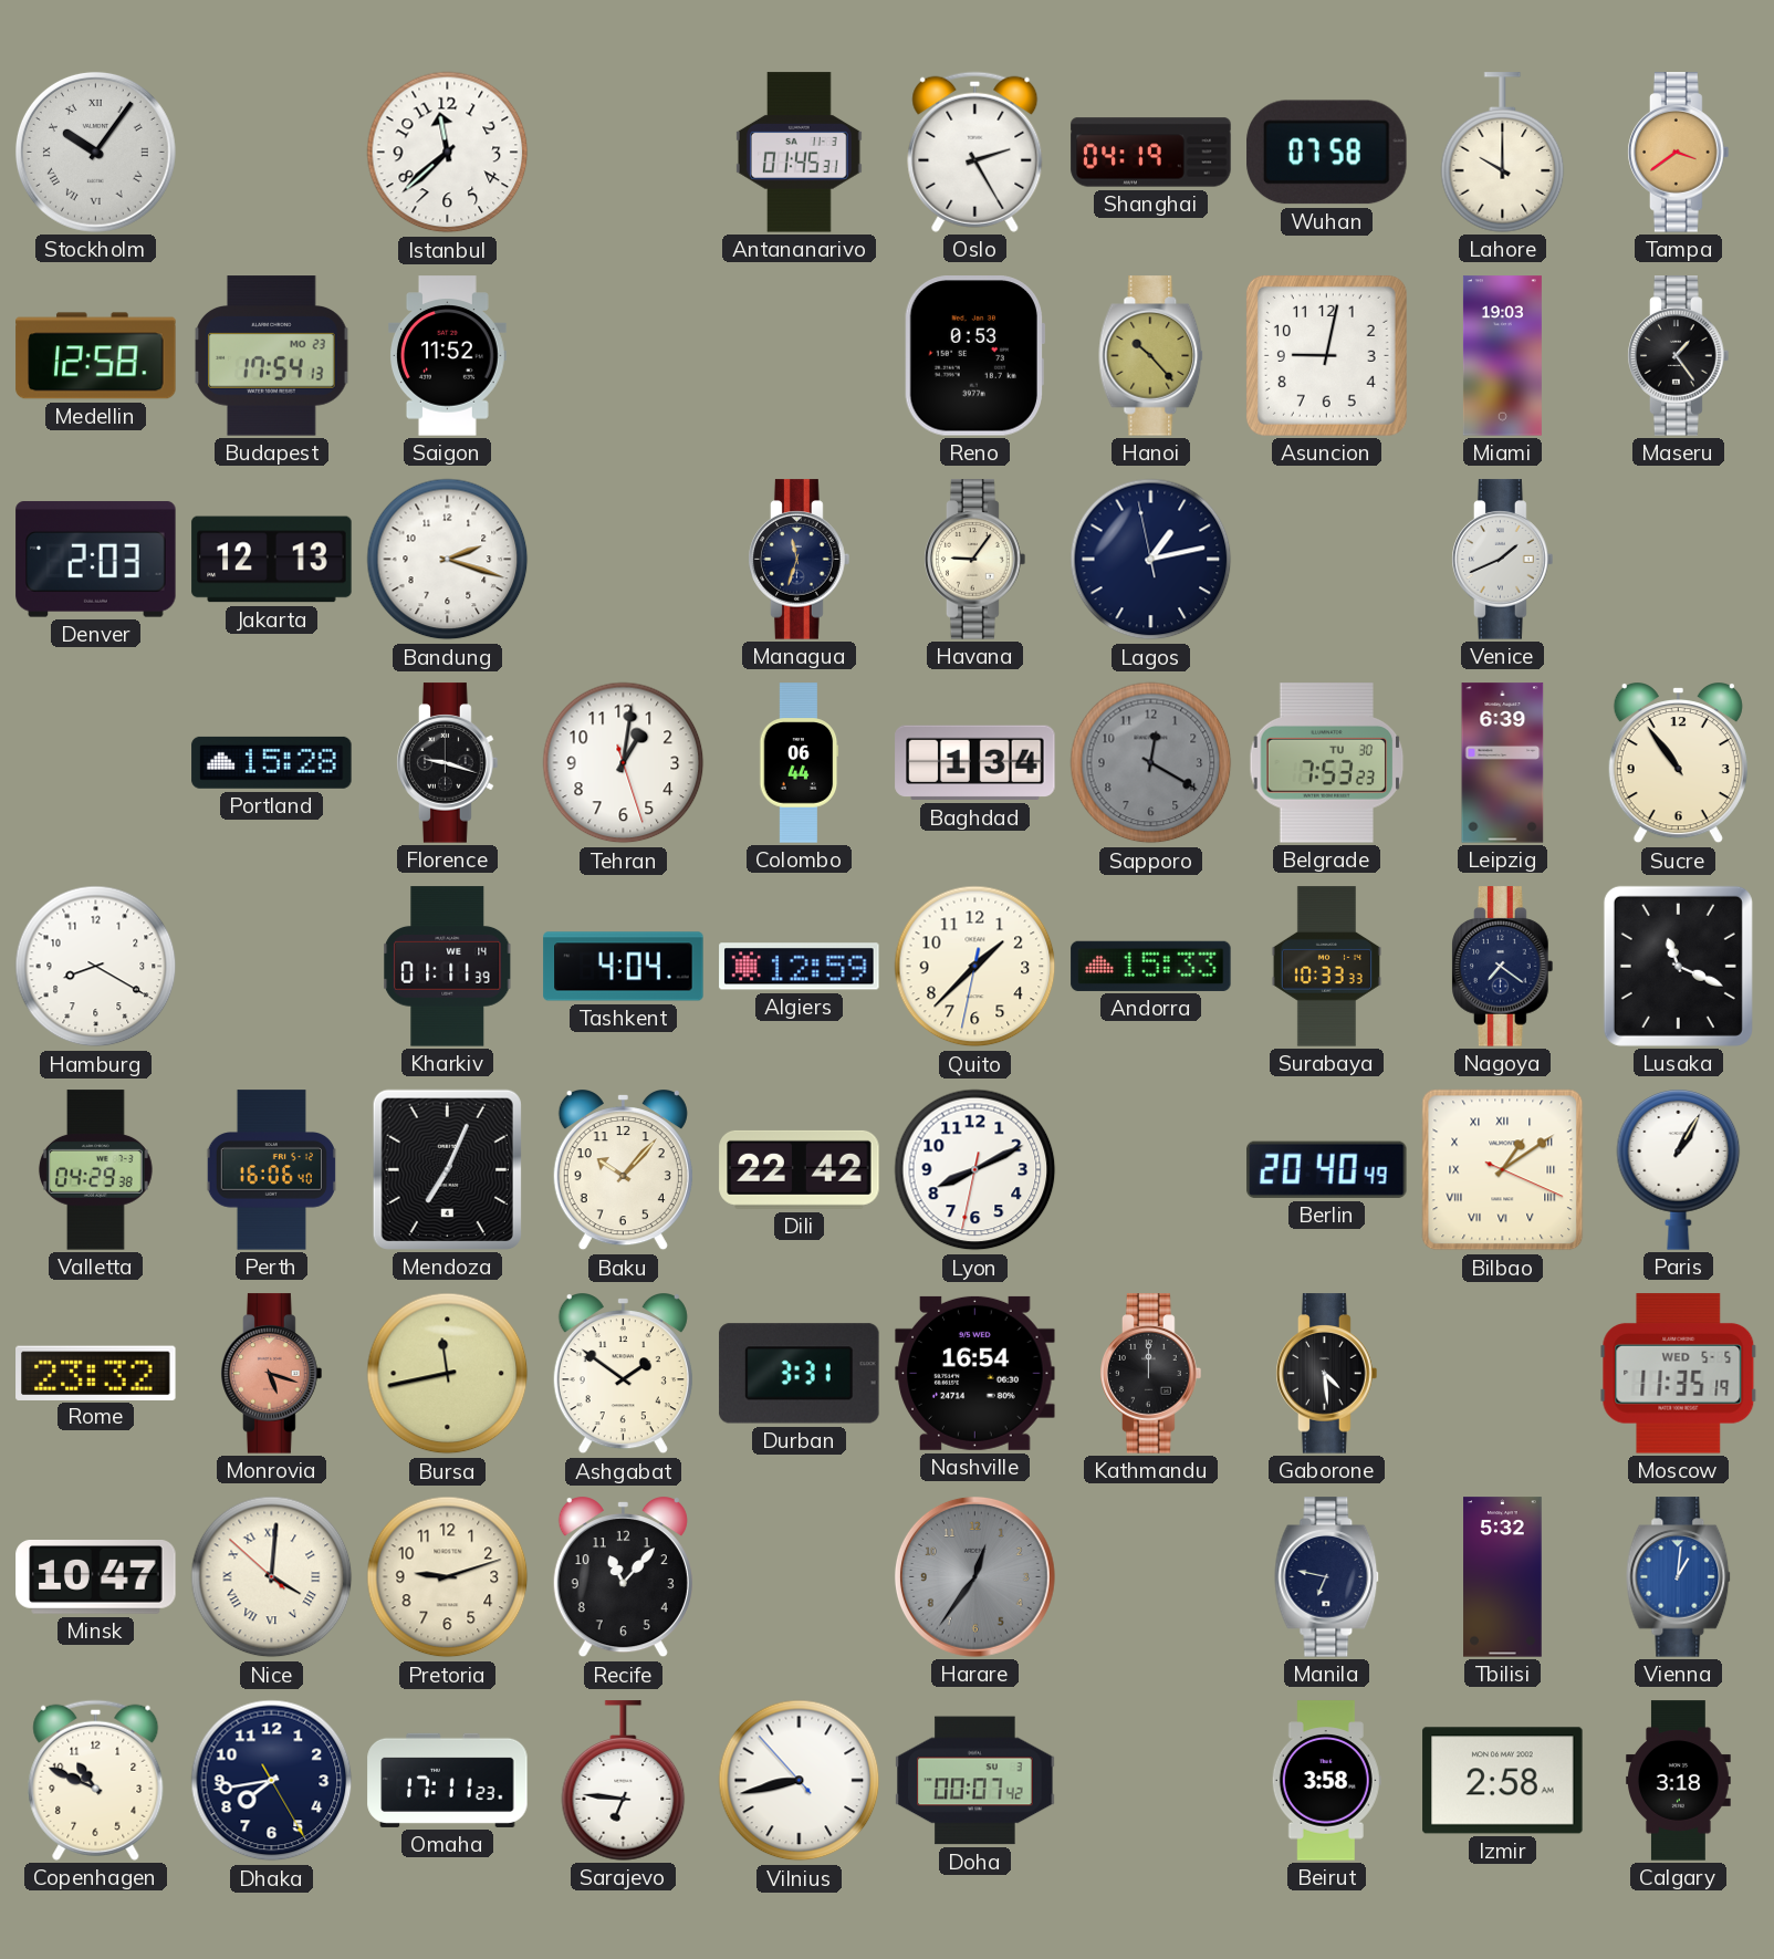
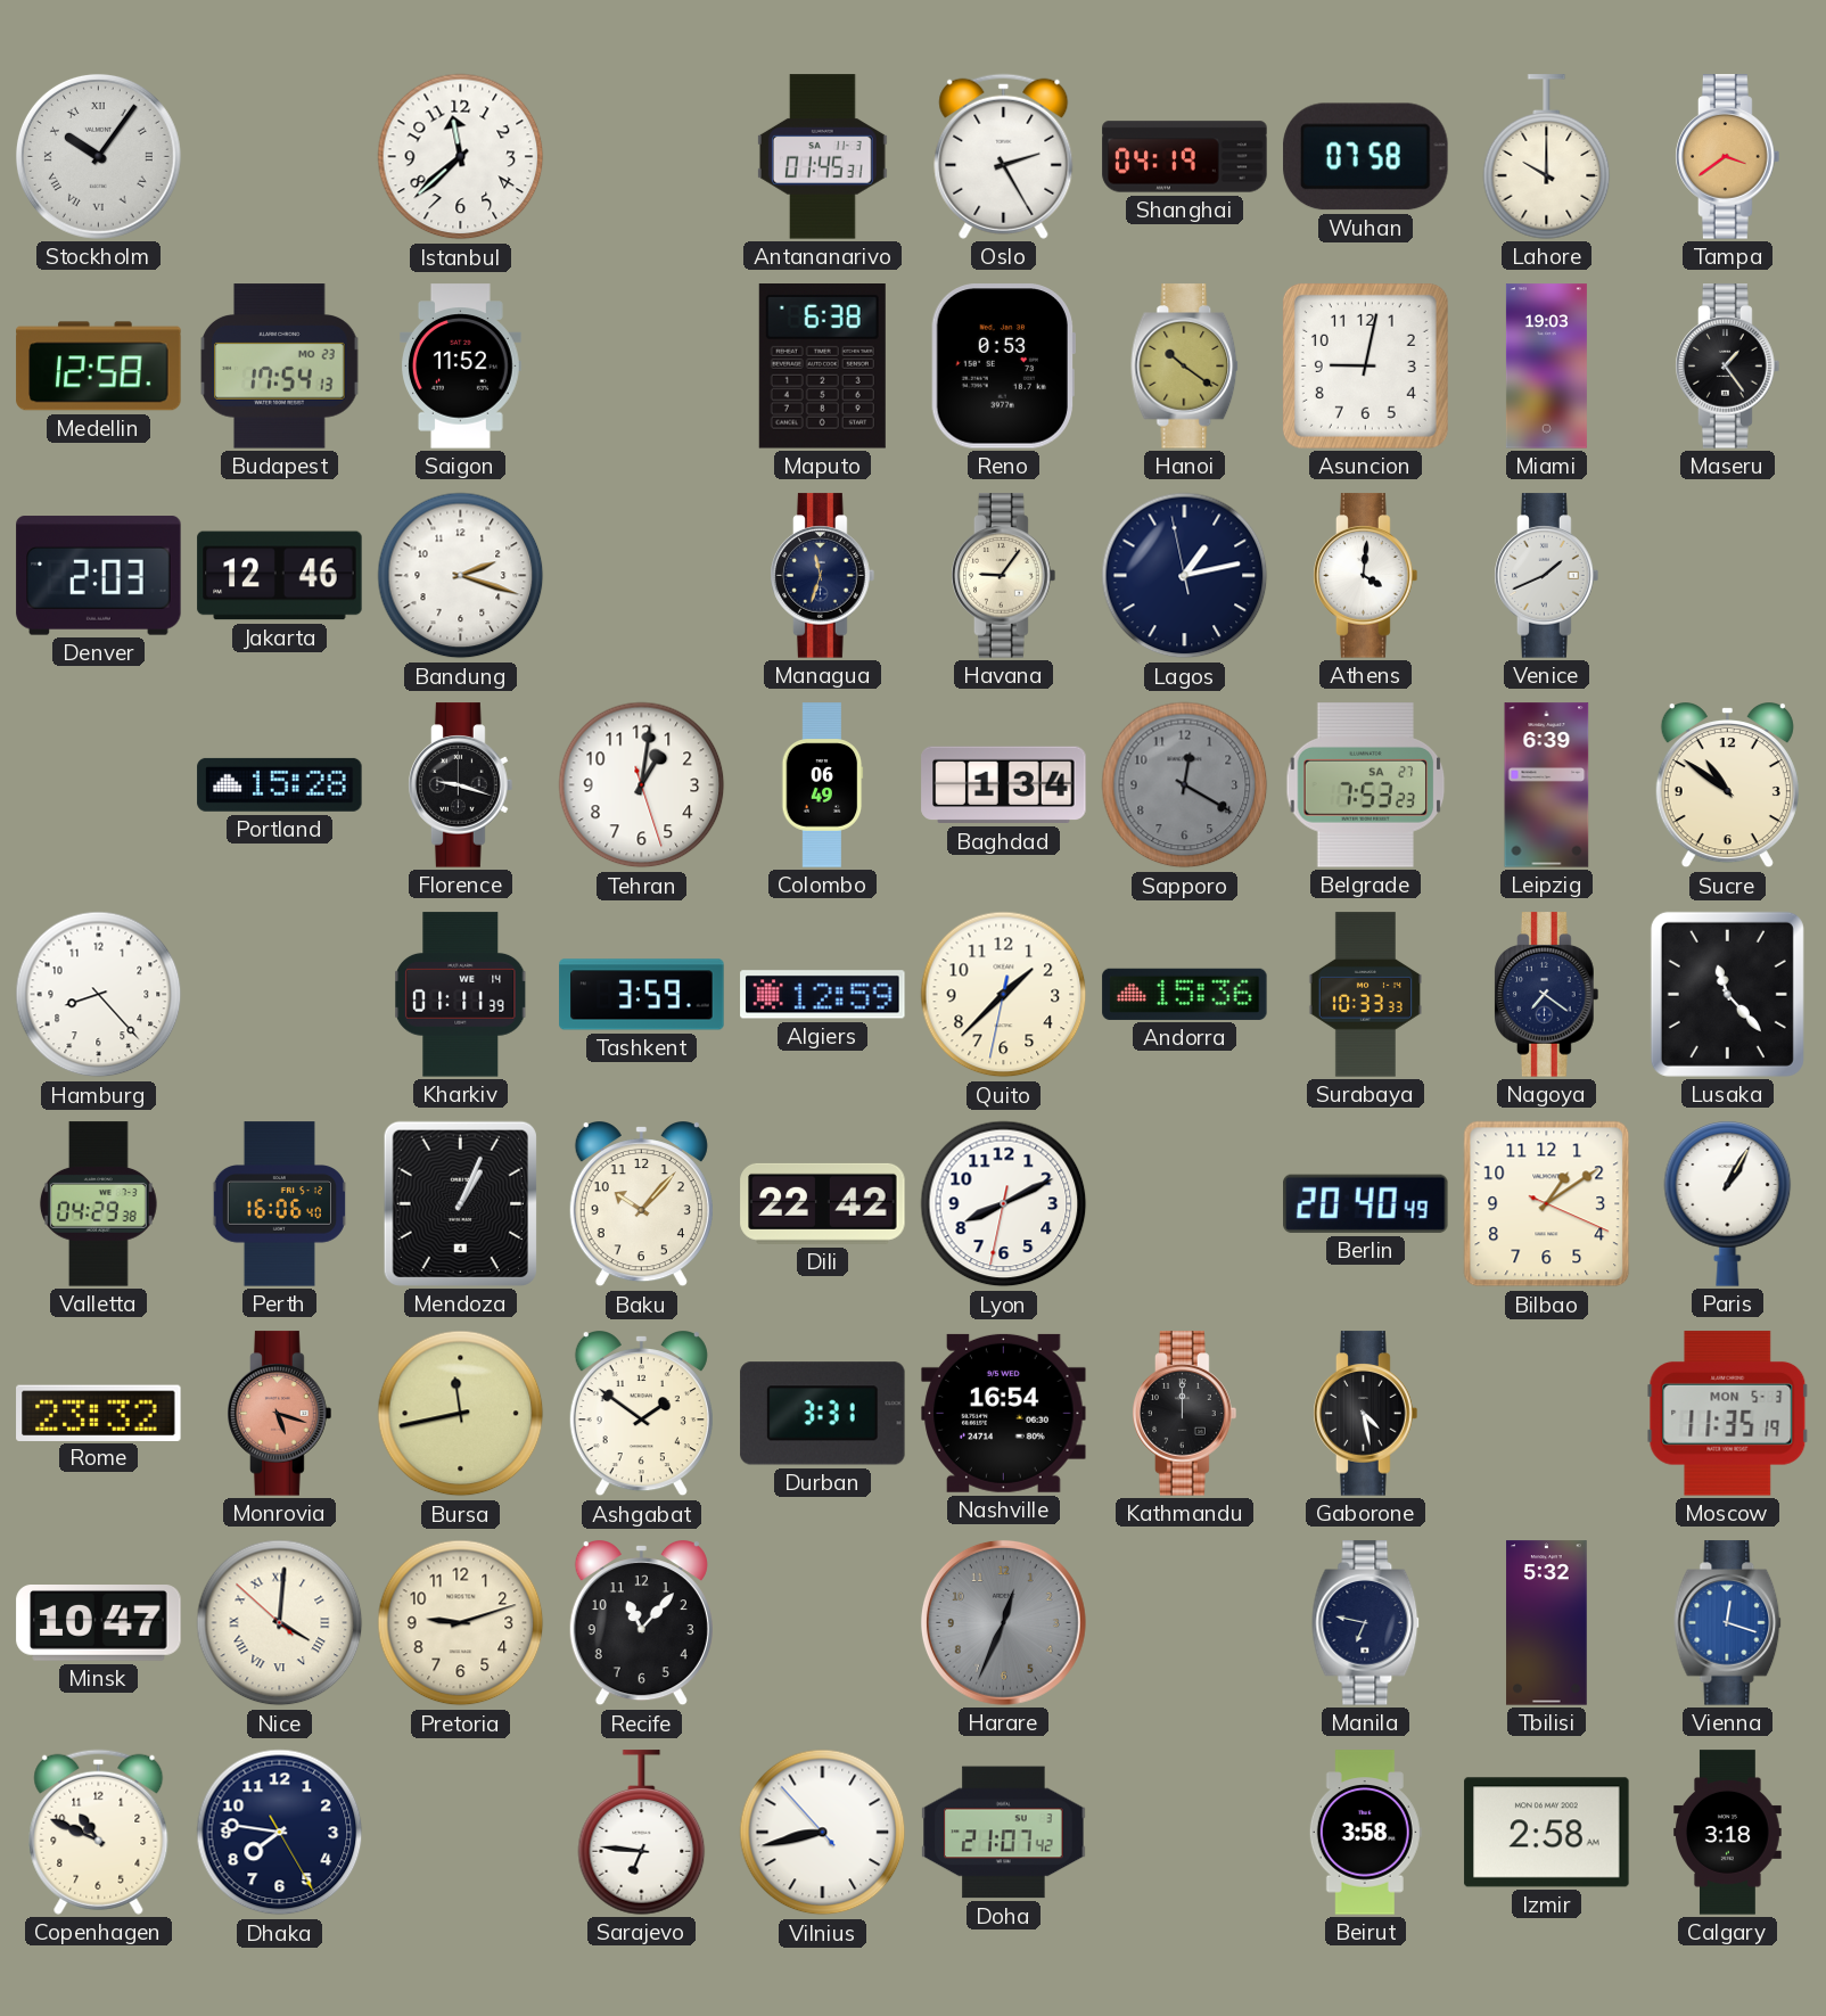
Maputo: none -> 6:38
Hanoi: 10:23 -> 10:21
Jakarta: 12:13 -> 12:46
Athens: none -> 4:01
Colombo: 06:44 -> 06:49
Belgrade date: TU 30 -> SA 27
Sucre: 10:54 -> 10:51
Hamburg: 8:20 -> 8:23
Tashkent: 4:04 -> 3:59
Andorra: 15:33 -> 15:36
Lusaka: 11:19 -> 11:23
Mendoza: 7:04 -> 1:04
Bilbao numerals: Roman -> Arabic
Gaborone: 4:29 -> 4:28
Moscow date: WED 5-5 -> MON 5-3
Harare: 12:36 -> 12:34
Vienna: 1:01 -> 12:18
Dhaka: 7:43 -> 7:46
Omaha: 17:11 -> none
Doha: 00:07 -> 21:07
